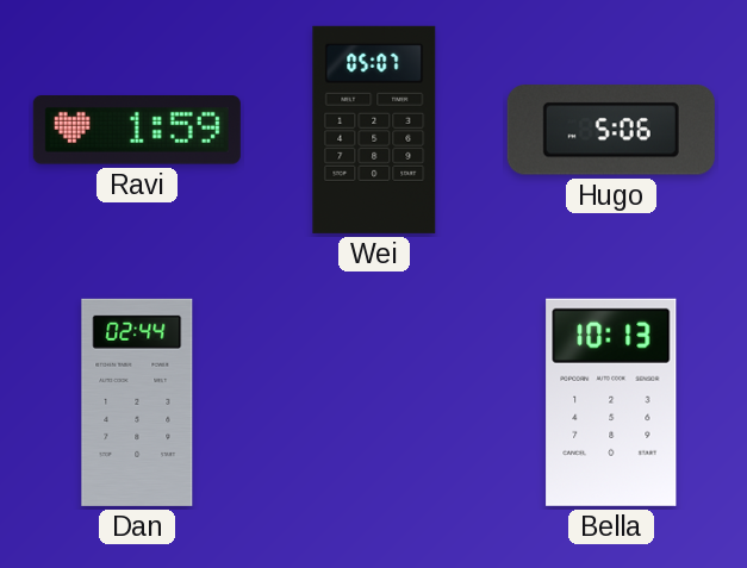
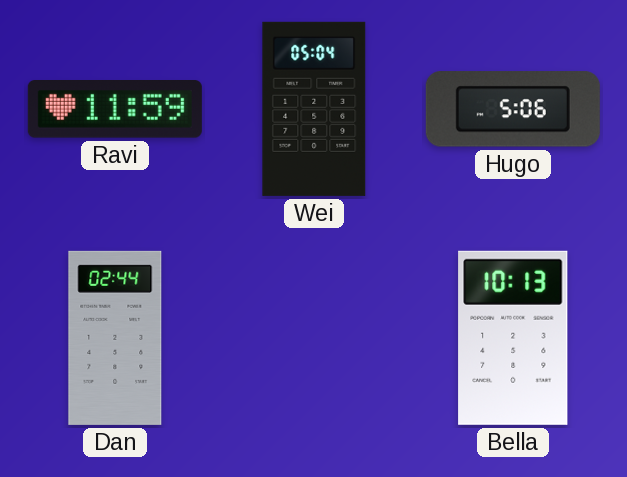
Ravi: 1:59 -> 11:59
Wei: 05:07 -> 05:04
